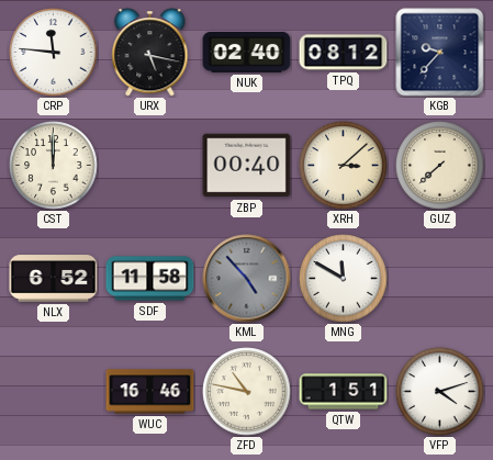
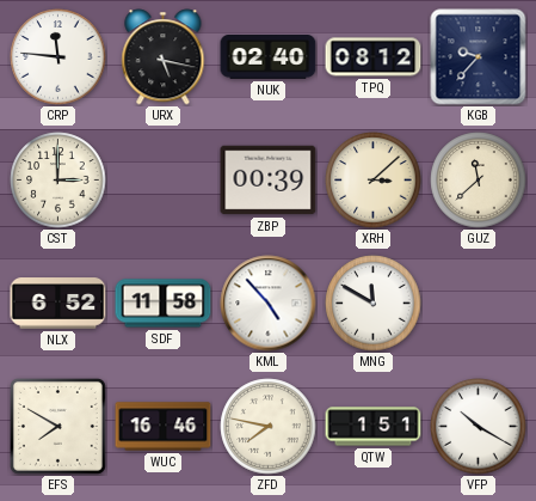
CST: 12:00 -> 3:00
ZBP: 00:40 -> 00:39
GUZ: 7:38 -> 11:38
KML dial: grey -> white
EFS: none -> 7:50
ZFD: 10:47 -> 7:47
VFP: 4:12 -> 10:20
